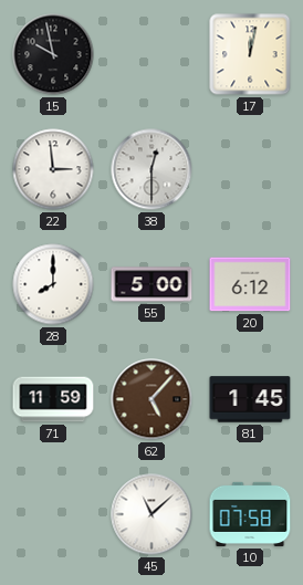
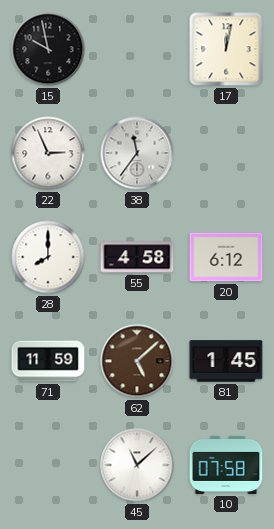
22: 2:59 -> 2:56
38: 12:30 -> 11:36
55: 5:00 -> 4:58
62: 5:07 -> 5:08
